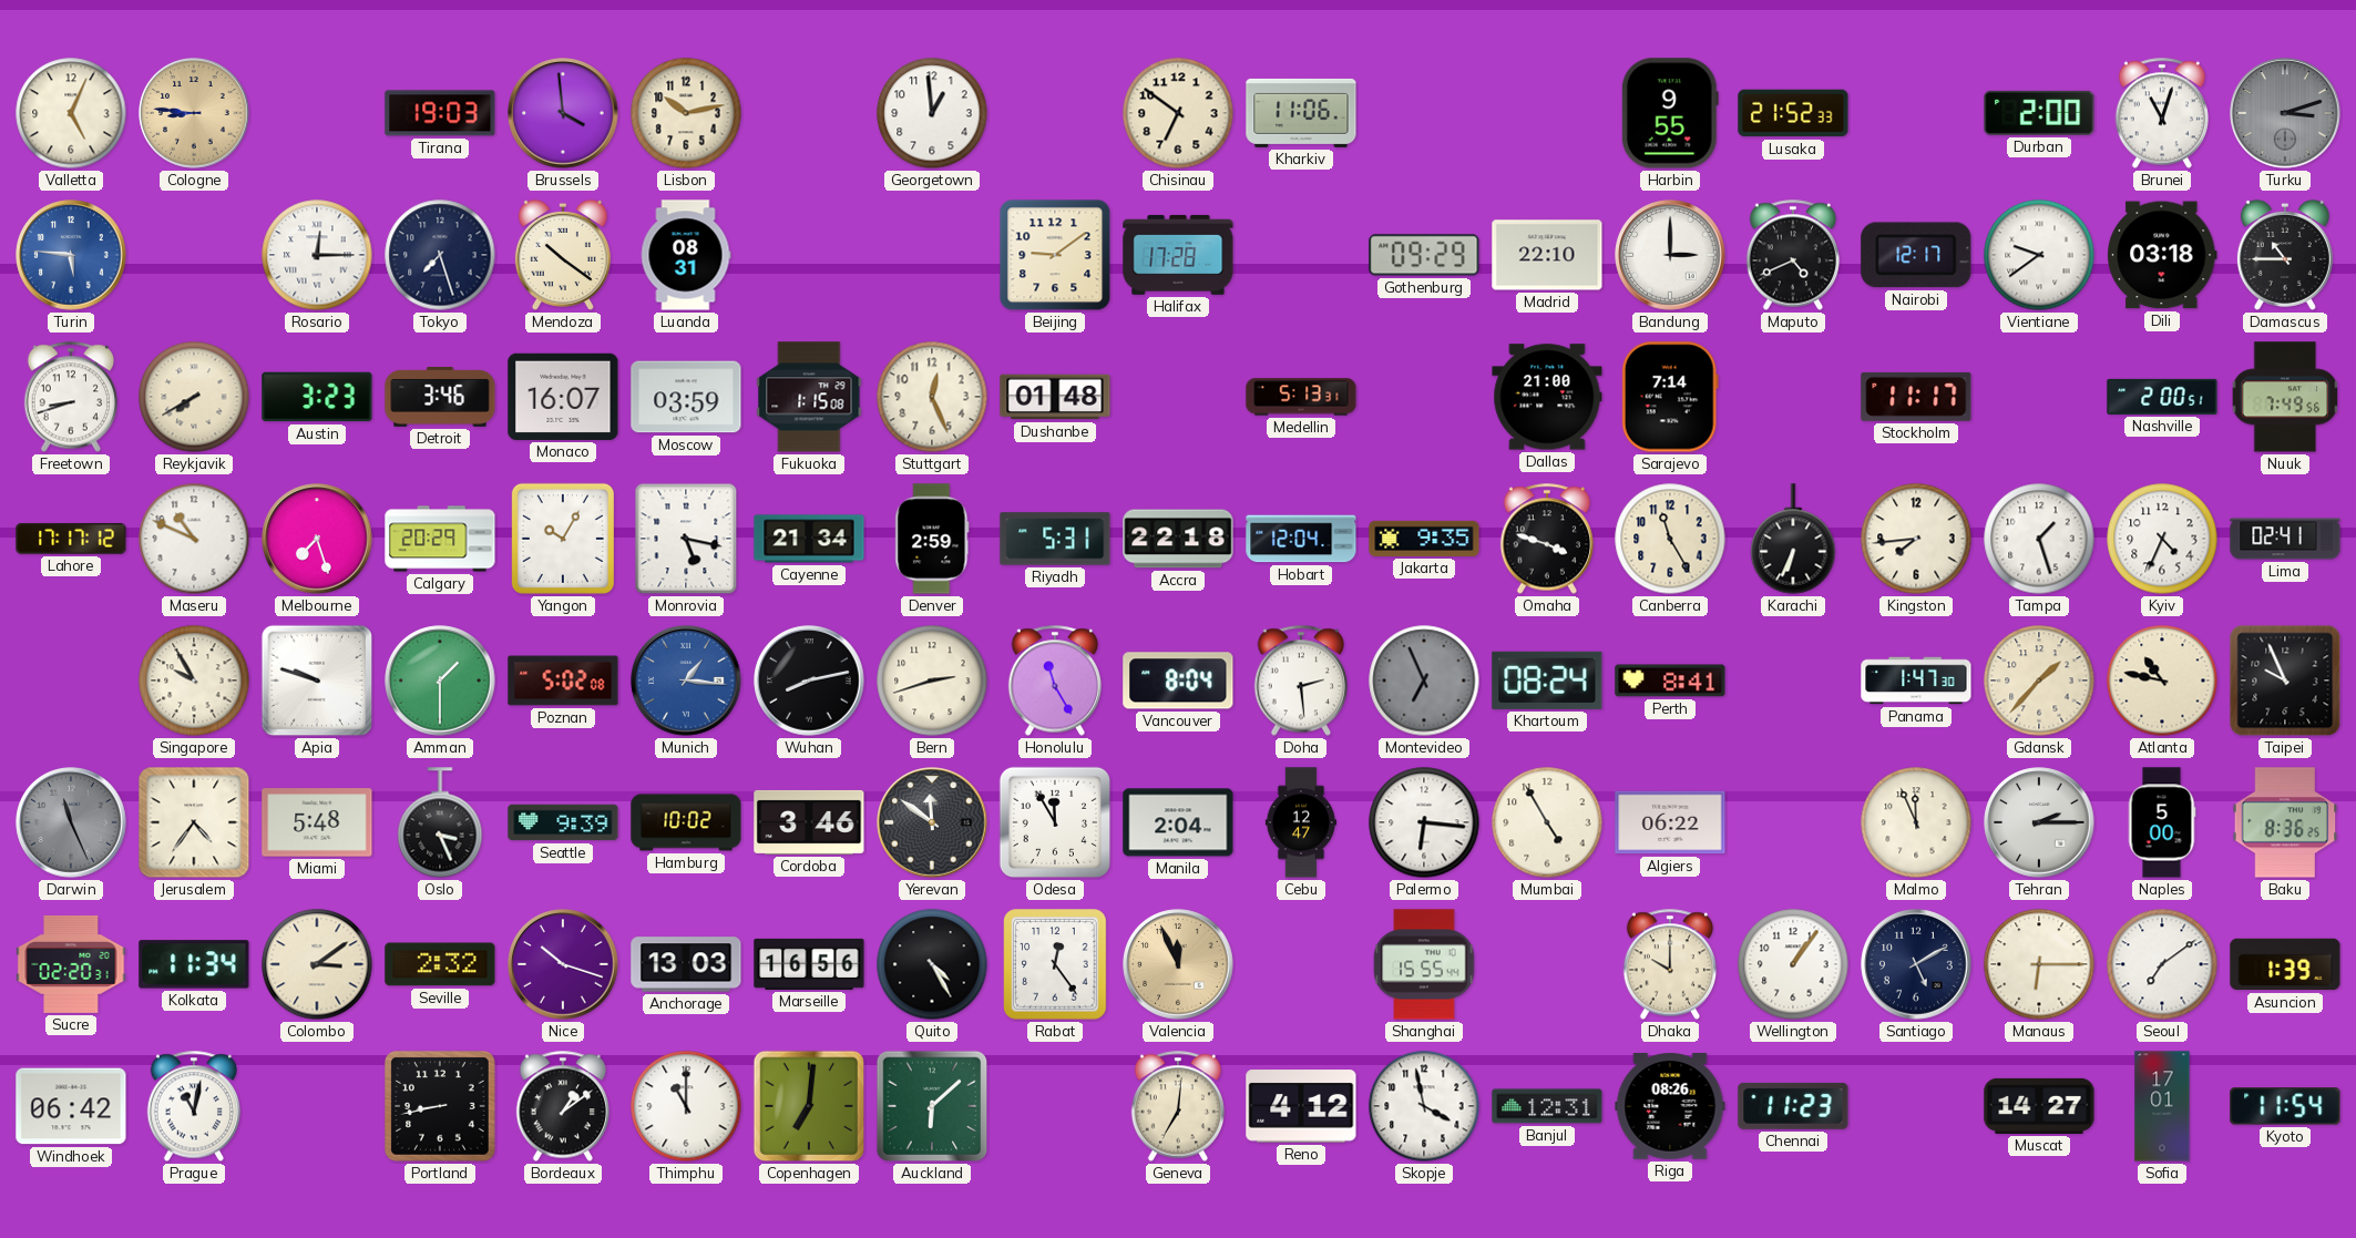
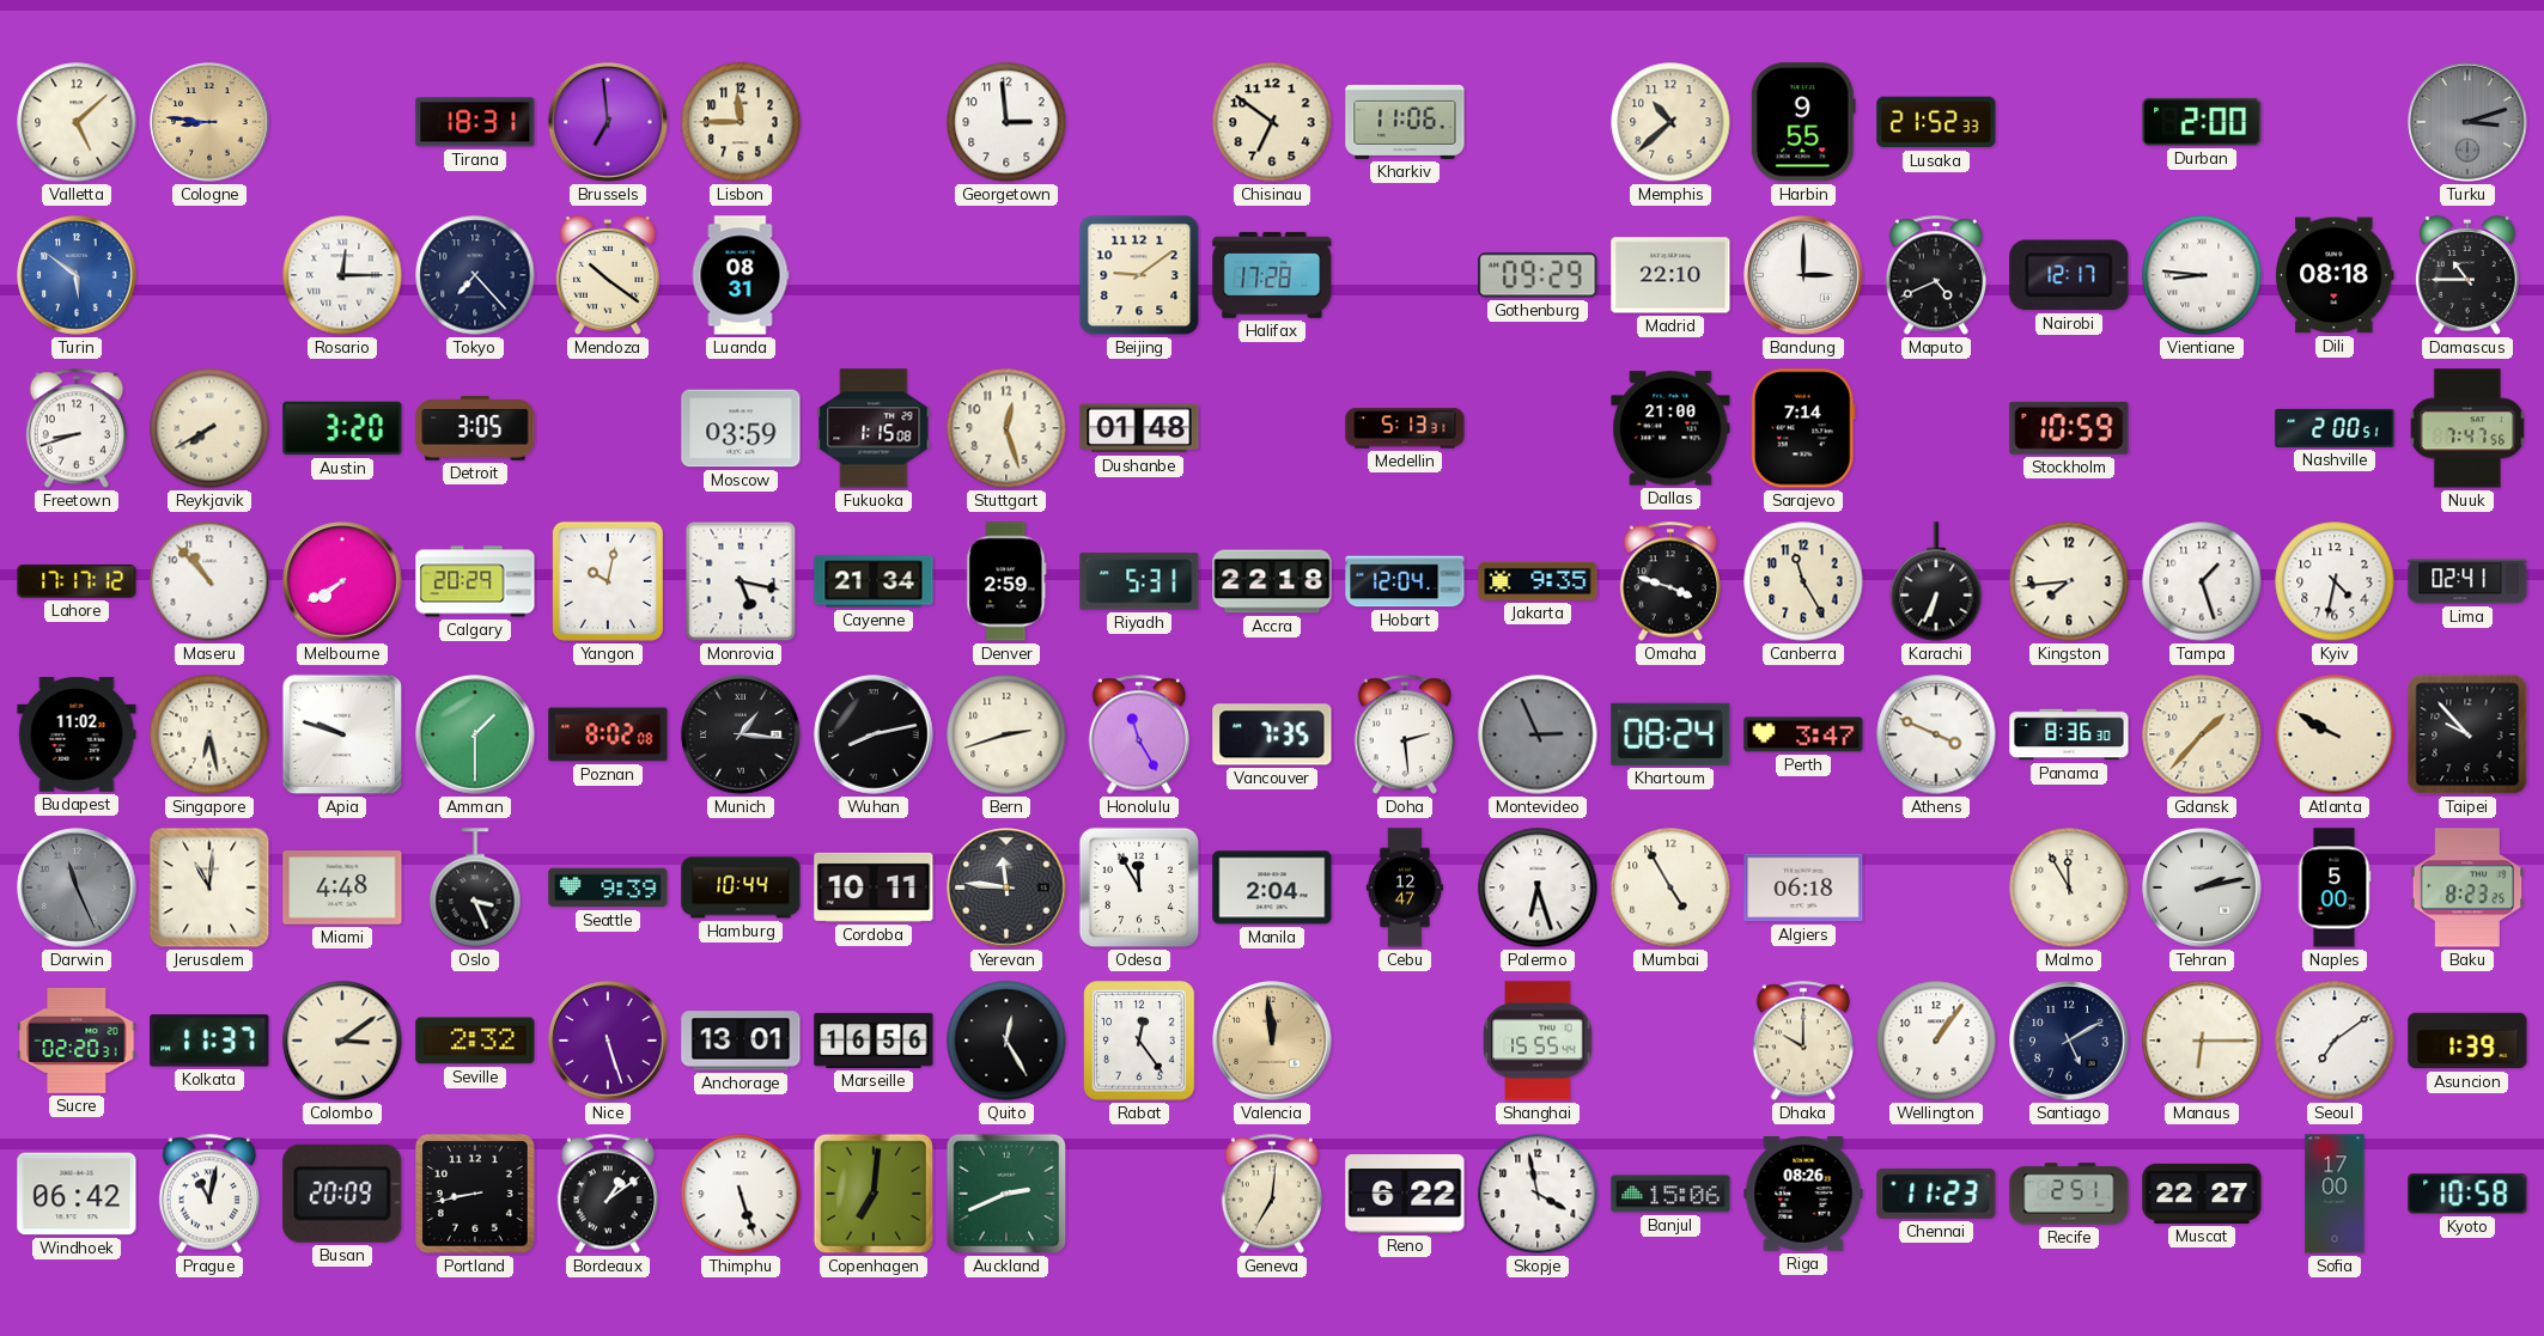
Valletta: 5:04 -> 5:08
Tirana: 19:03 -> 18:31
Brussels: 3:59 -> 6:59
Lisbon: 10:13 -> 11:45
Georgetown: 12:59 -> 2:59
Memphis: none -> 10:38
Brunei: 11:03 -> none
Turin: 5:46 -> 5:51
Tokyo: 7:27 -> 7:23
Vientiane: 9:39 -> 8:46
Dili: 03:18 -> 08:18
Austin: 3:23 -> 3:20
Detroit: 3:46 -> 3:05
Monaco: 16:07 -> none
Stuttgart: 12:26 -> 12:27
Stockholm: 11:17 -> 10:59
Nuuk: 7:49 -> 7:47
Maseru: 10:49 -> 10:53
Melbourne: 7:27 -> 7:40
Yangon: 10:05 -> 10:02
Kyiv: 4:34 -> 4:32
Budapest: none -> 11:02
Singapore: 9:55 -> 6:28
Poznan: 5:02 -> 8:02
Munich dial: blue -> black
Vancouver: 8:04 -> 7:35
Montevideo: 6:56 -> 2:56
Perth: 8:41 -> 3:47
Athens: none -> 3:49
Panama: 1:47 -> 8:36
Atlanta: 10:47 -> 9:50
Taipei: 9:56 -> 9:53
Jerusalem: 4:36 -> 11:01
Miami: 5:48 -> 4:48
Hamburg: 10:02 -> 10:44
Cordoba: 3:46 -> 10:11
Yerevan: 11:51 -> 11:46
Palermo: 6:16 -> 6:27
Algiers: 06:22 -> 06:18
Malmo: 11:56 -> 11:55
Tehran: 2:15 -> 2:13
Baku: 8:36 -> 8:23
Kolkata: 11:34 -> 11:37
Nice: 10:18 -> 5:27
Anchorage: 13:03 -> 13:01
Quito: 4:25 -> 12:25
Valencia: 11:56 -> 11:59
Busan: none -> 20:09
Thimphu: 11:00 -> 5:27
Auckland: 6:08 -> 2:41
Reno: 4:12 -> 6:22
Banjul: 12:31 -> 15:06
Recife: none -> 2:51
Muscat: 14:27 -> 22:27
Sofia: 17:01 -> 17:00
Kyoto: 11:54 -> 10:58
